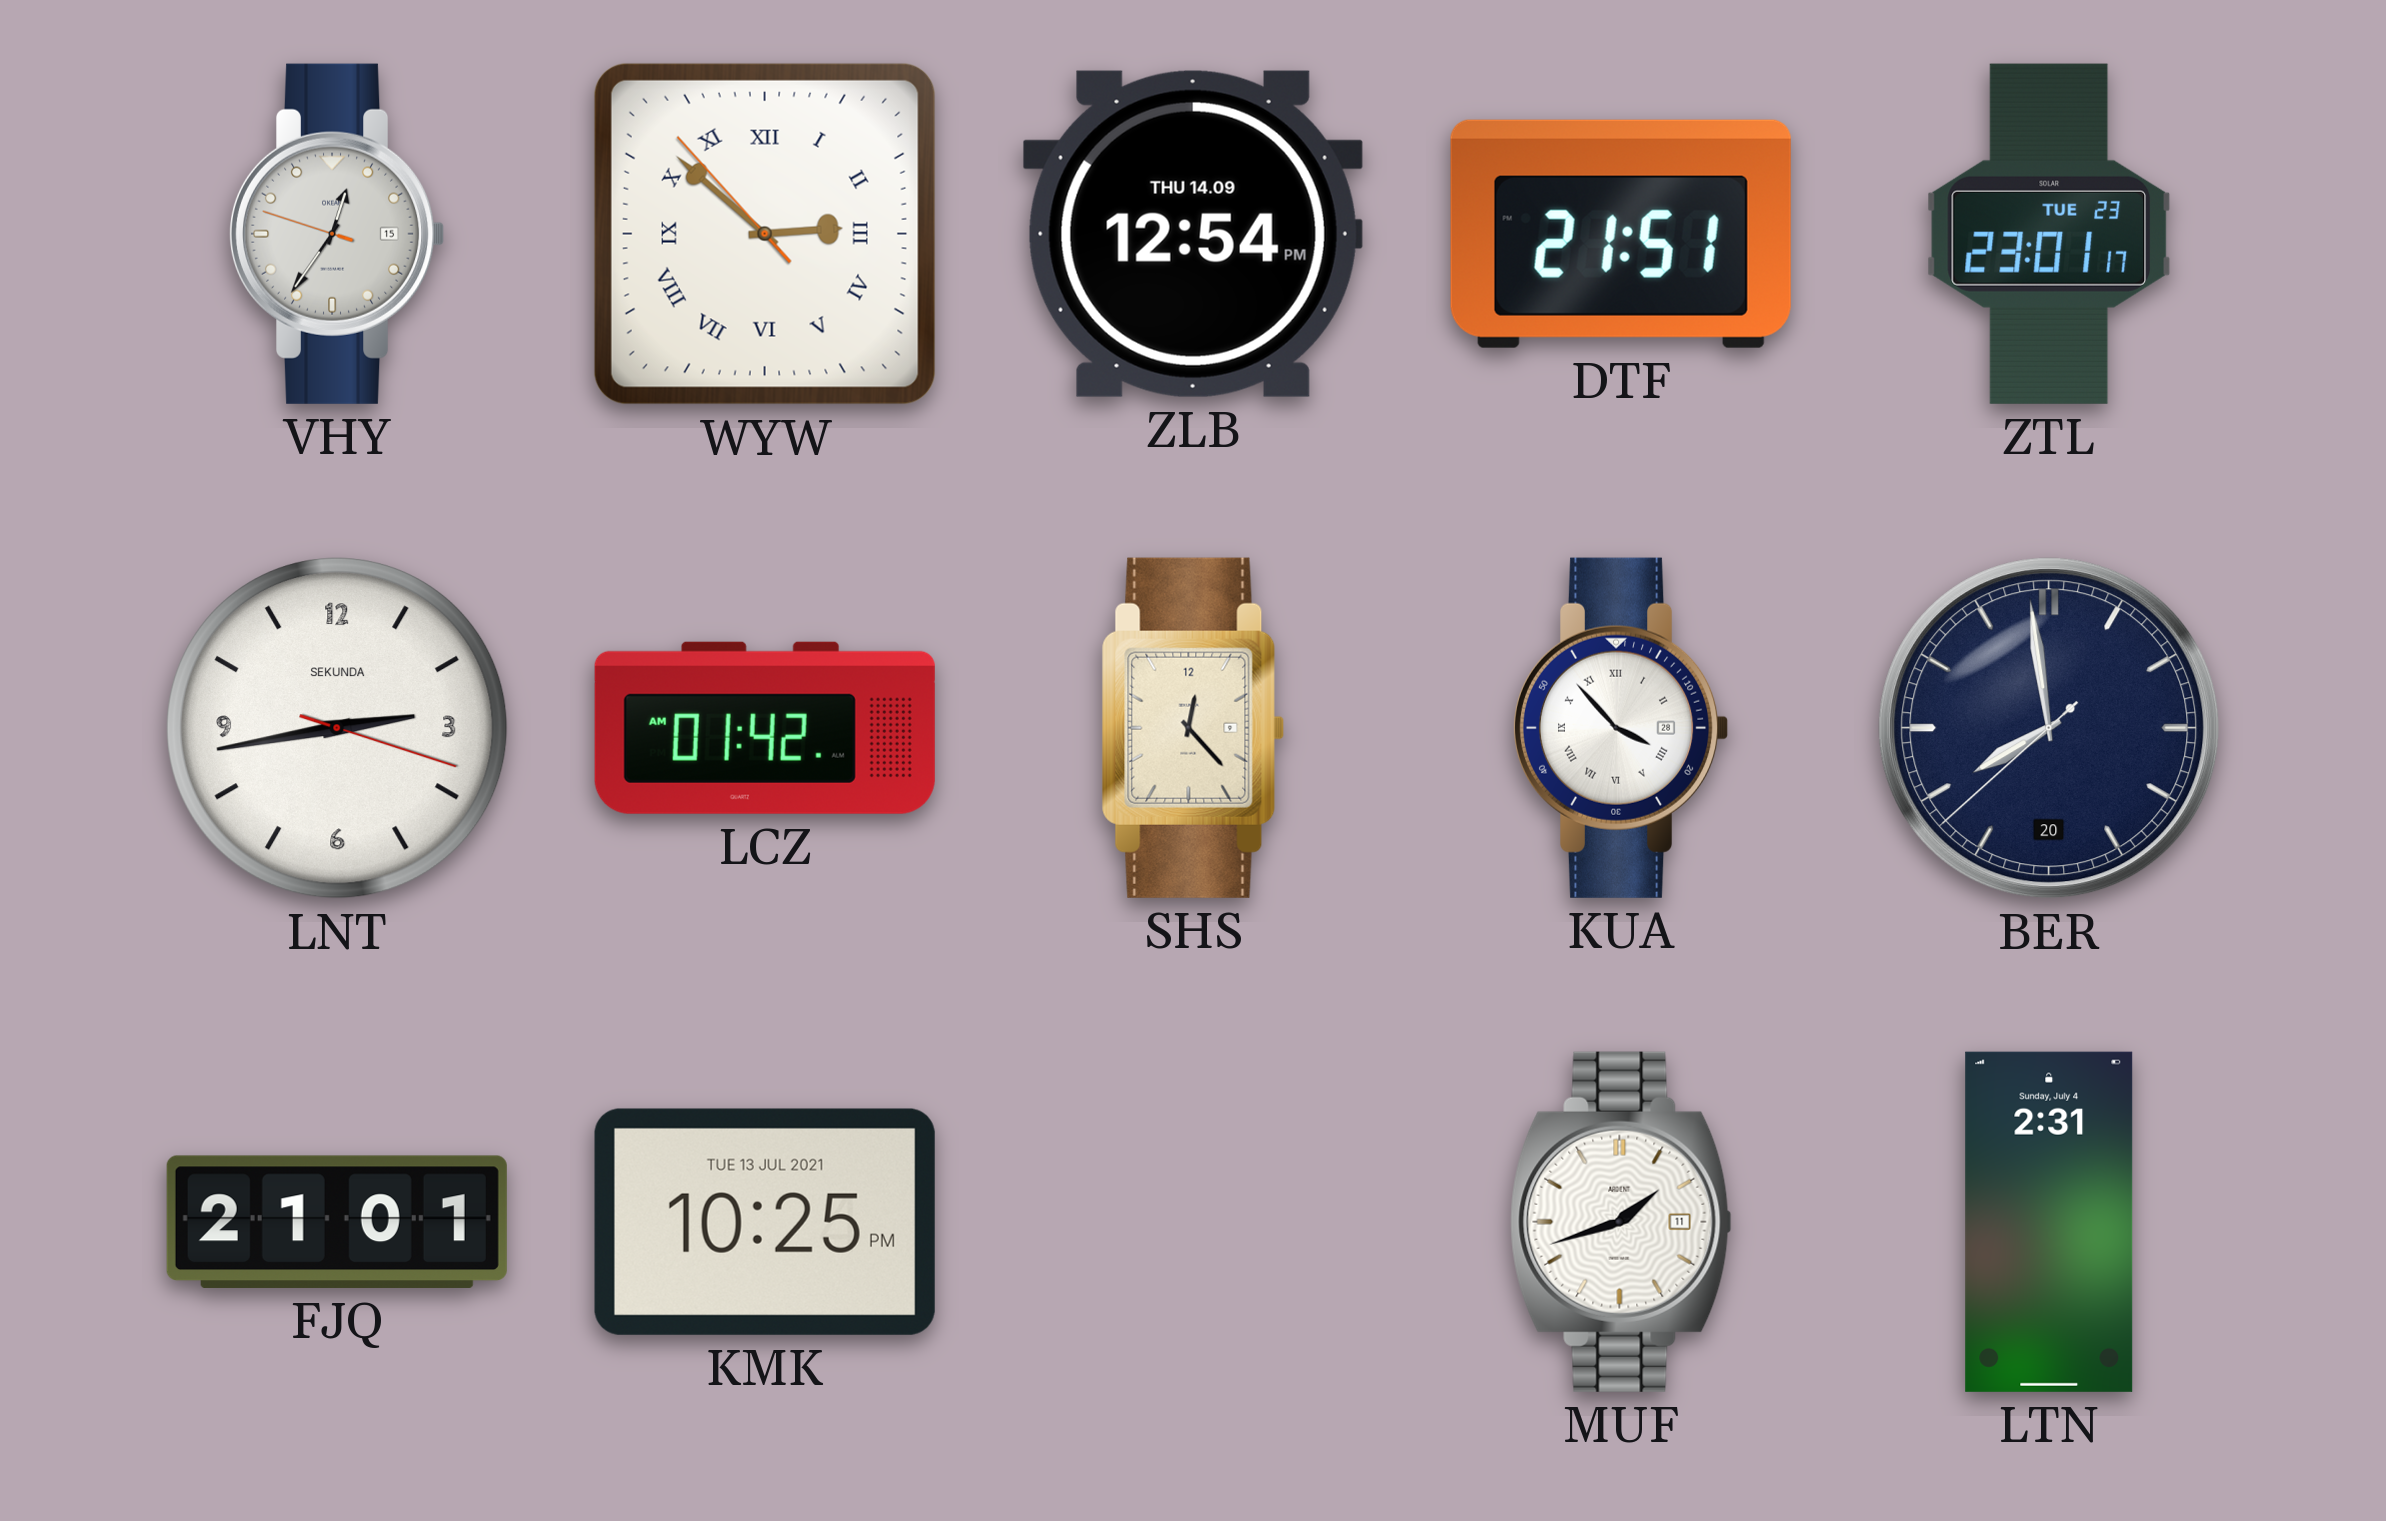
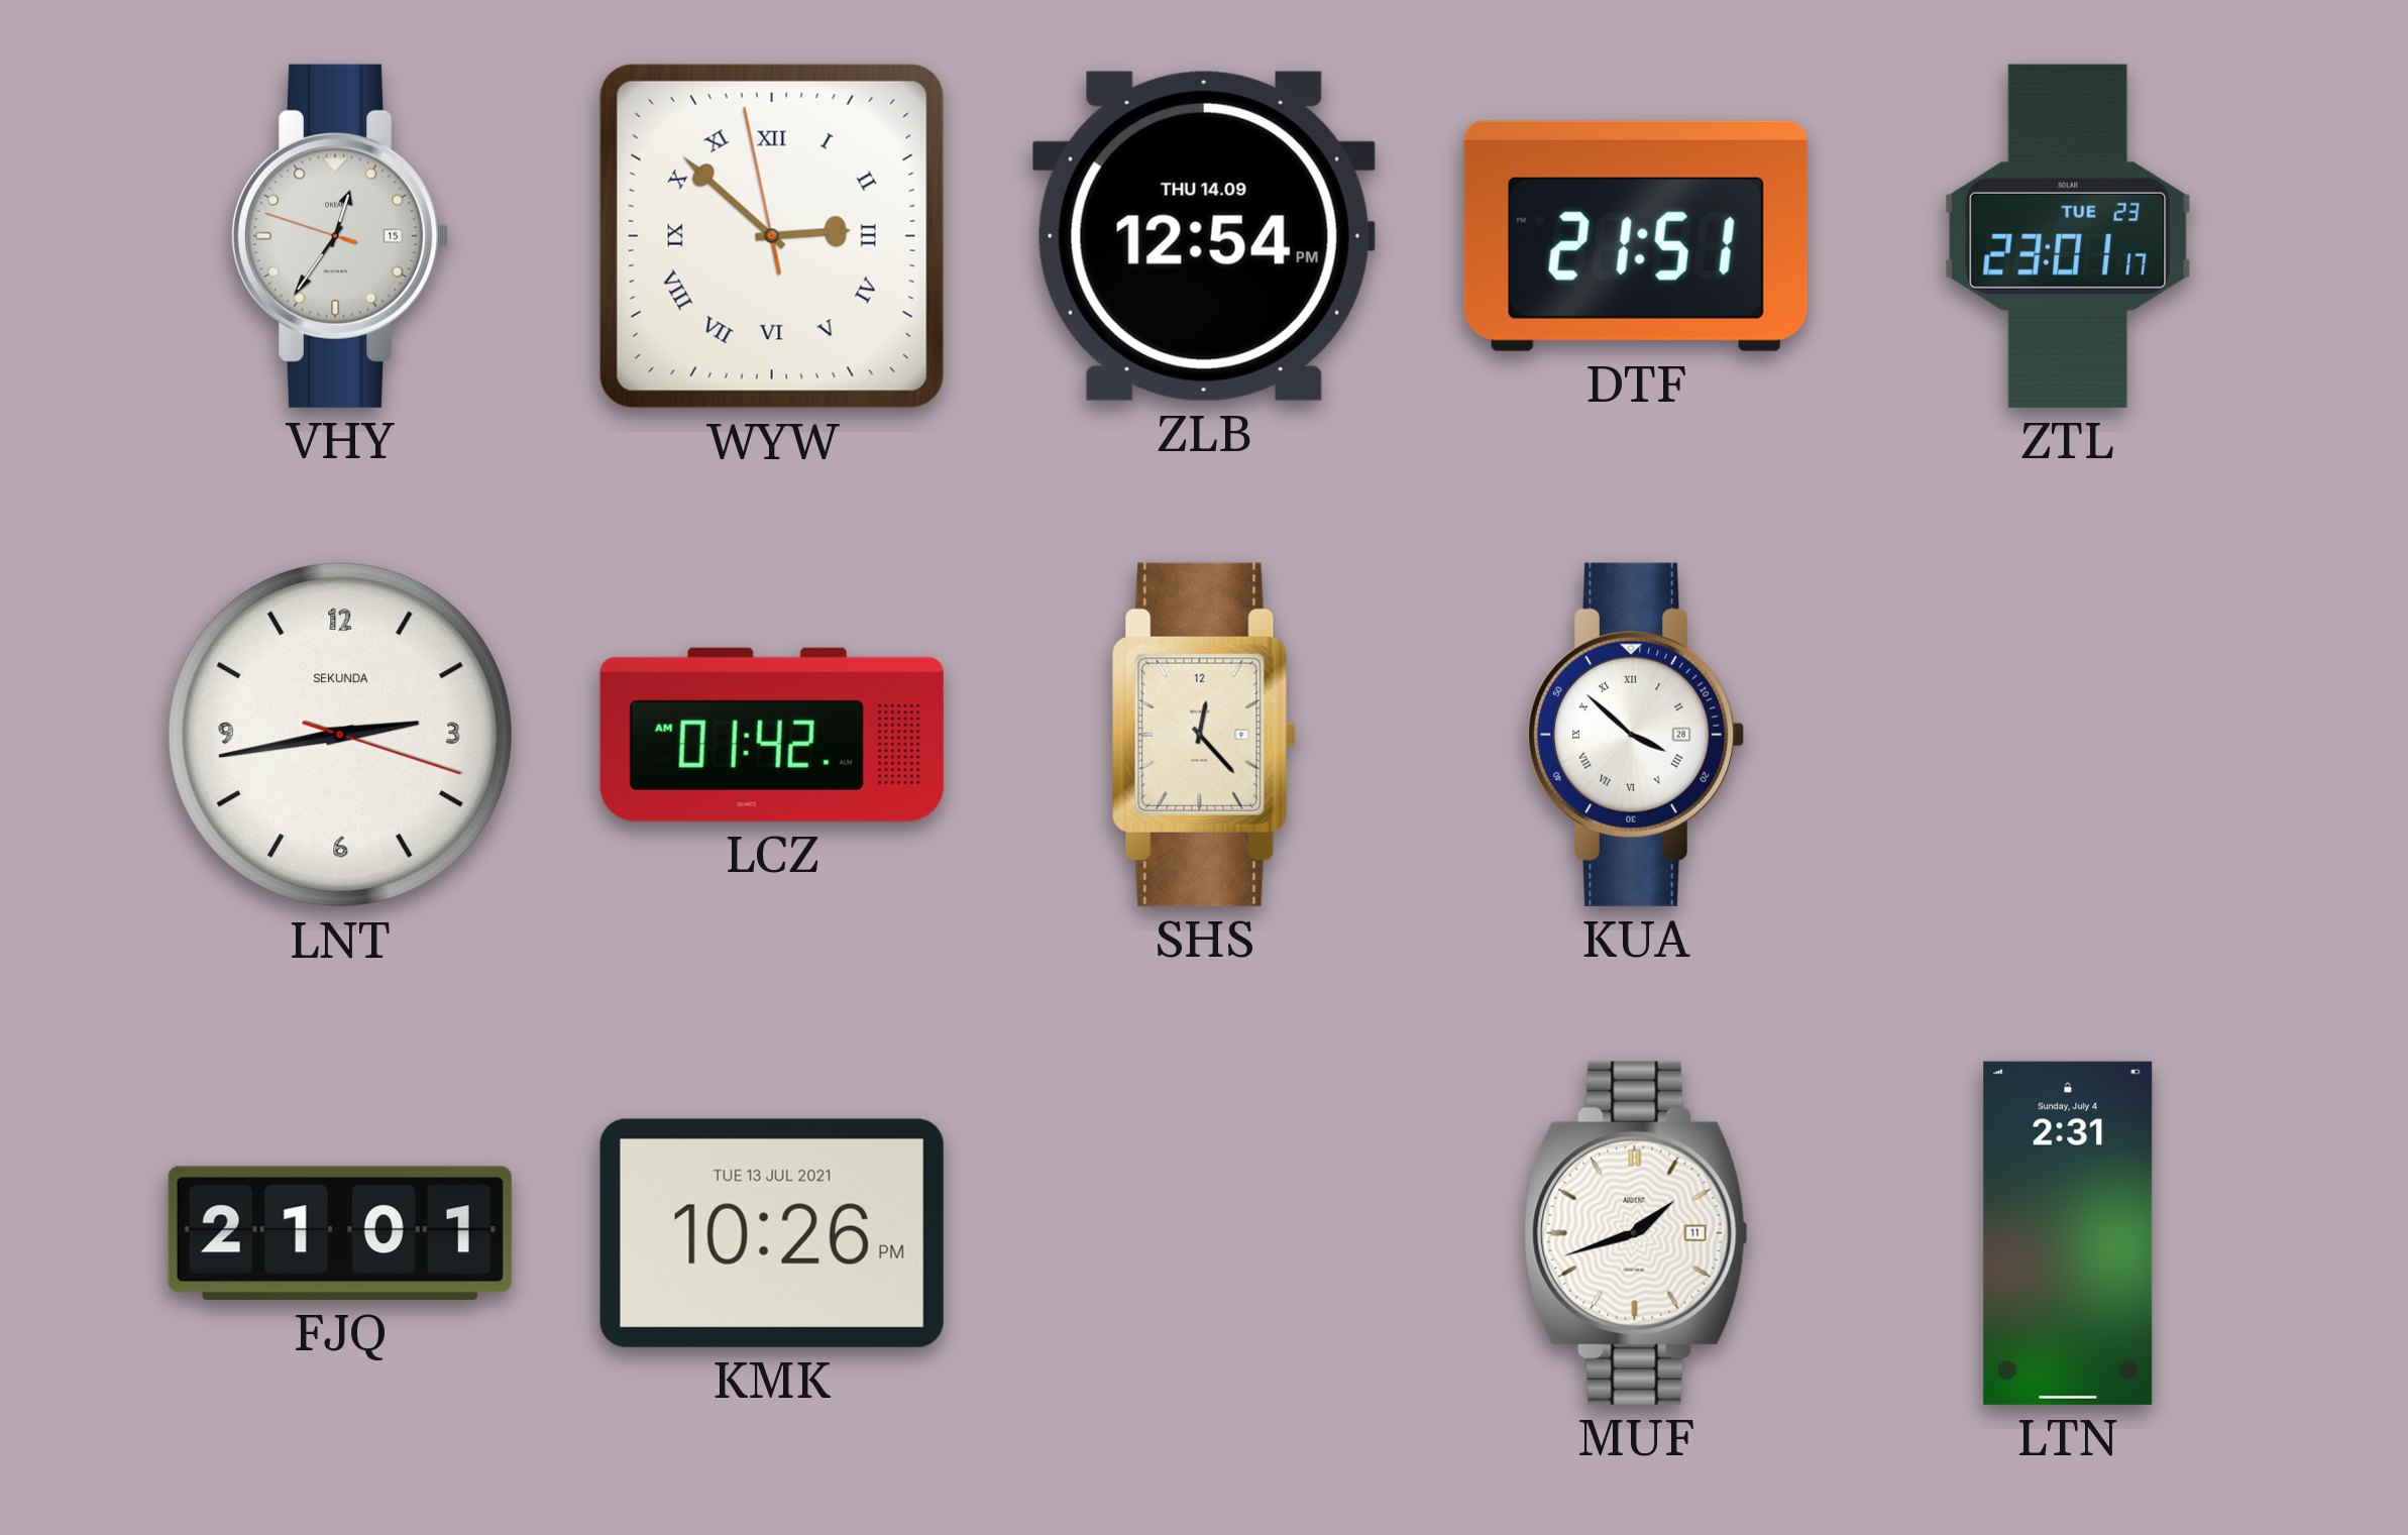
WYW: 2:51:53 -> 2:51:58
KUA: 3:53 -> 3:52
BER: 7:58 -> none
KMK: 10:25 -> 10:26
